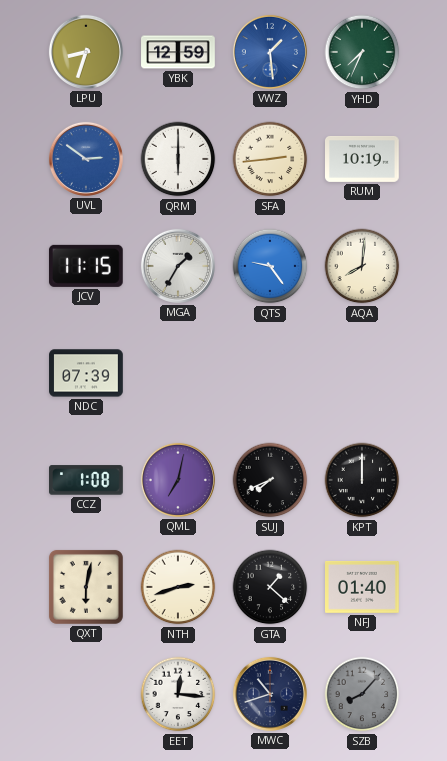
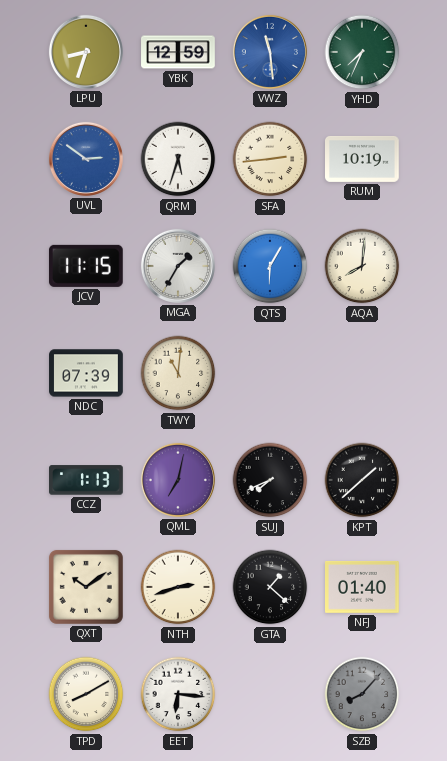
VWZ: 1:29 -> 11:29
QRM: 6:00 -> 5:33
QTS: 9:24 -> 6:05
TWY: none -> 11:01
CCZ: 1:08 -> 1:13
KPT: 12:00 -> 1:38
QXT: 6:02 -> 10:09
TPD: none -> 8:10
EET: 12:16 -> 6:16
MWC: 10:42 -> none
